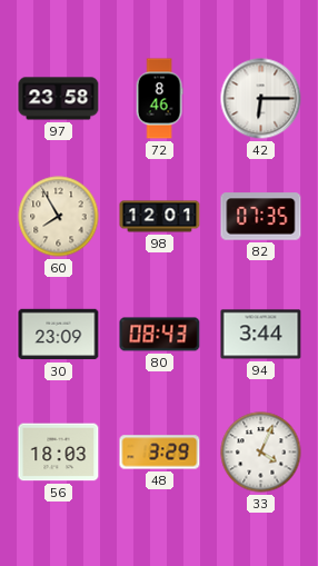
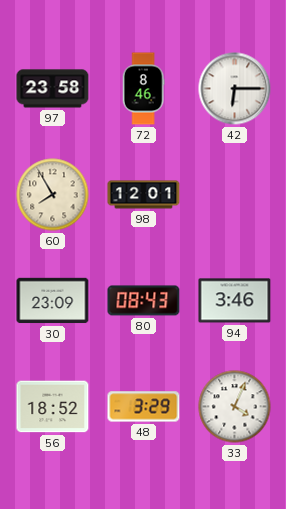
82: 07:35 -> none
94: 3:44 -> 3:46
56: 18:03 -> 18:52
